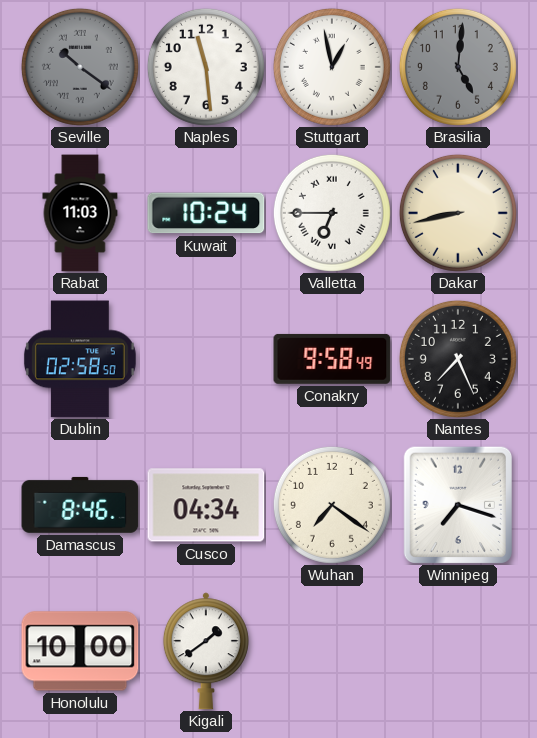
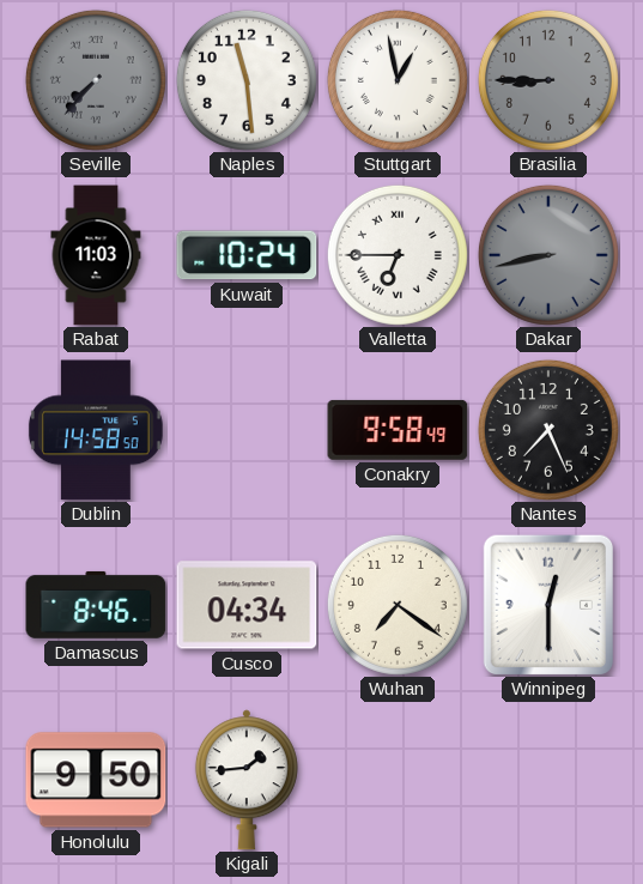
Seville: 10:21 -> 7:37
Brasilia: 5:01 -> 8:45
Dakar dial: cream -> grey
Dublin: 02:58 -> 14:58
Winnipeg: 7:18 -> 12:30
Honolulu: 10:00 -> 9:50
Kigali: 1:39 -> 1:44
